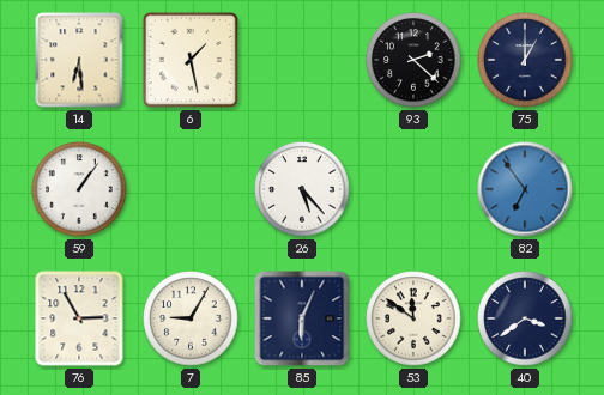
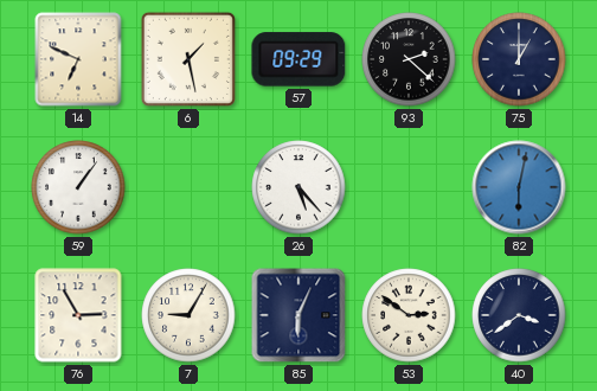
14: 6:29 -> 6:49
57: none -> 09:29
82: 6:54 -> 6:02
53: 11:51 -> 2:51
